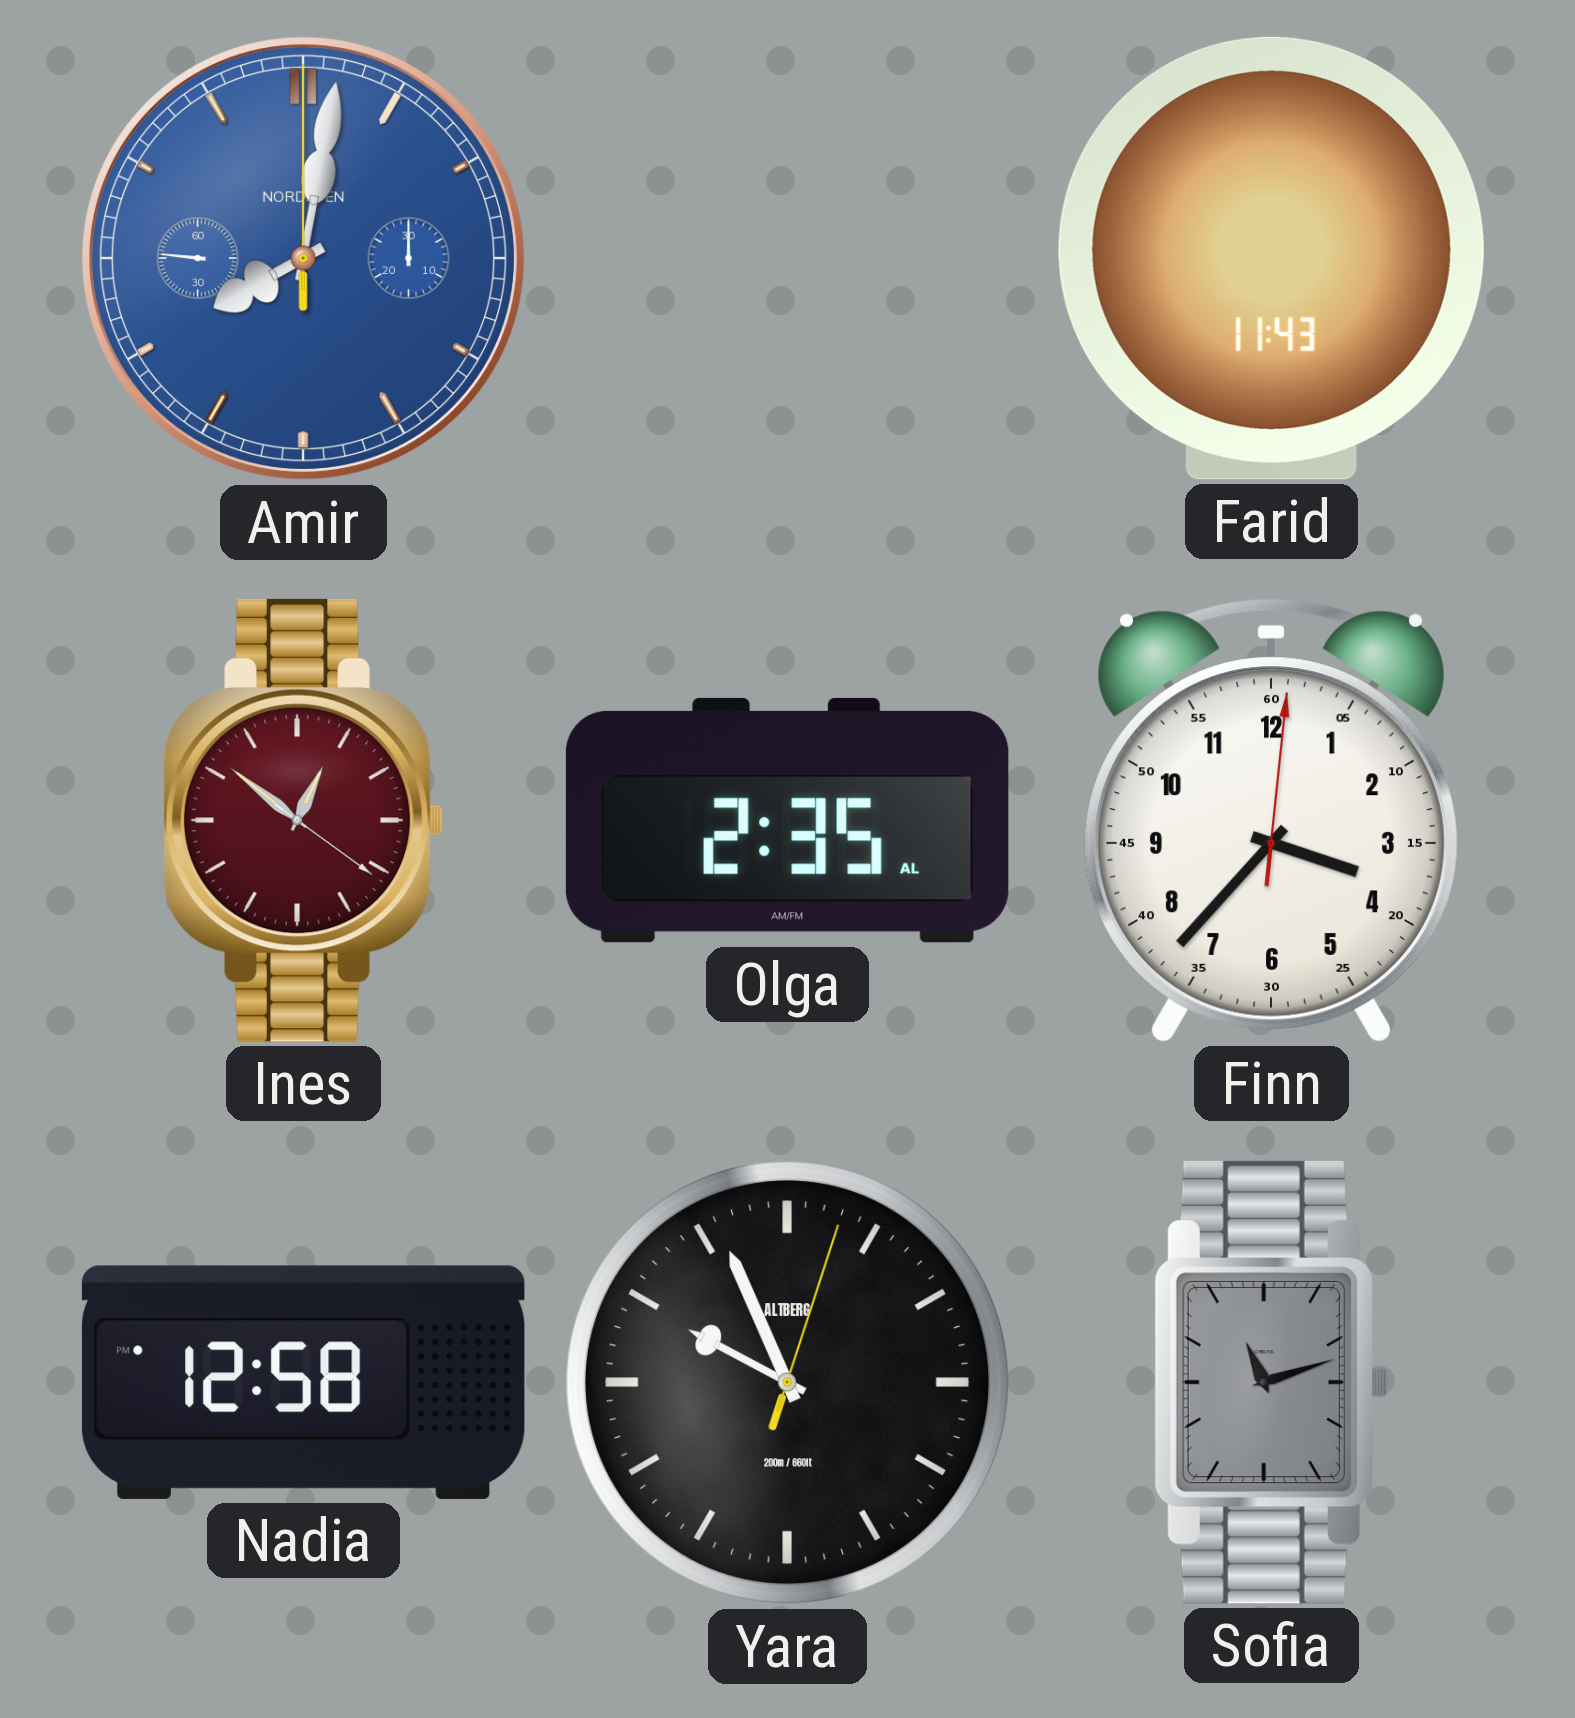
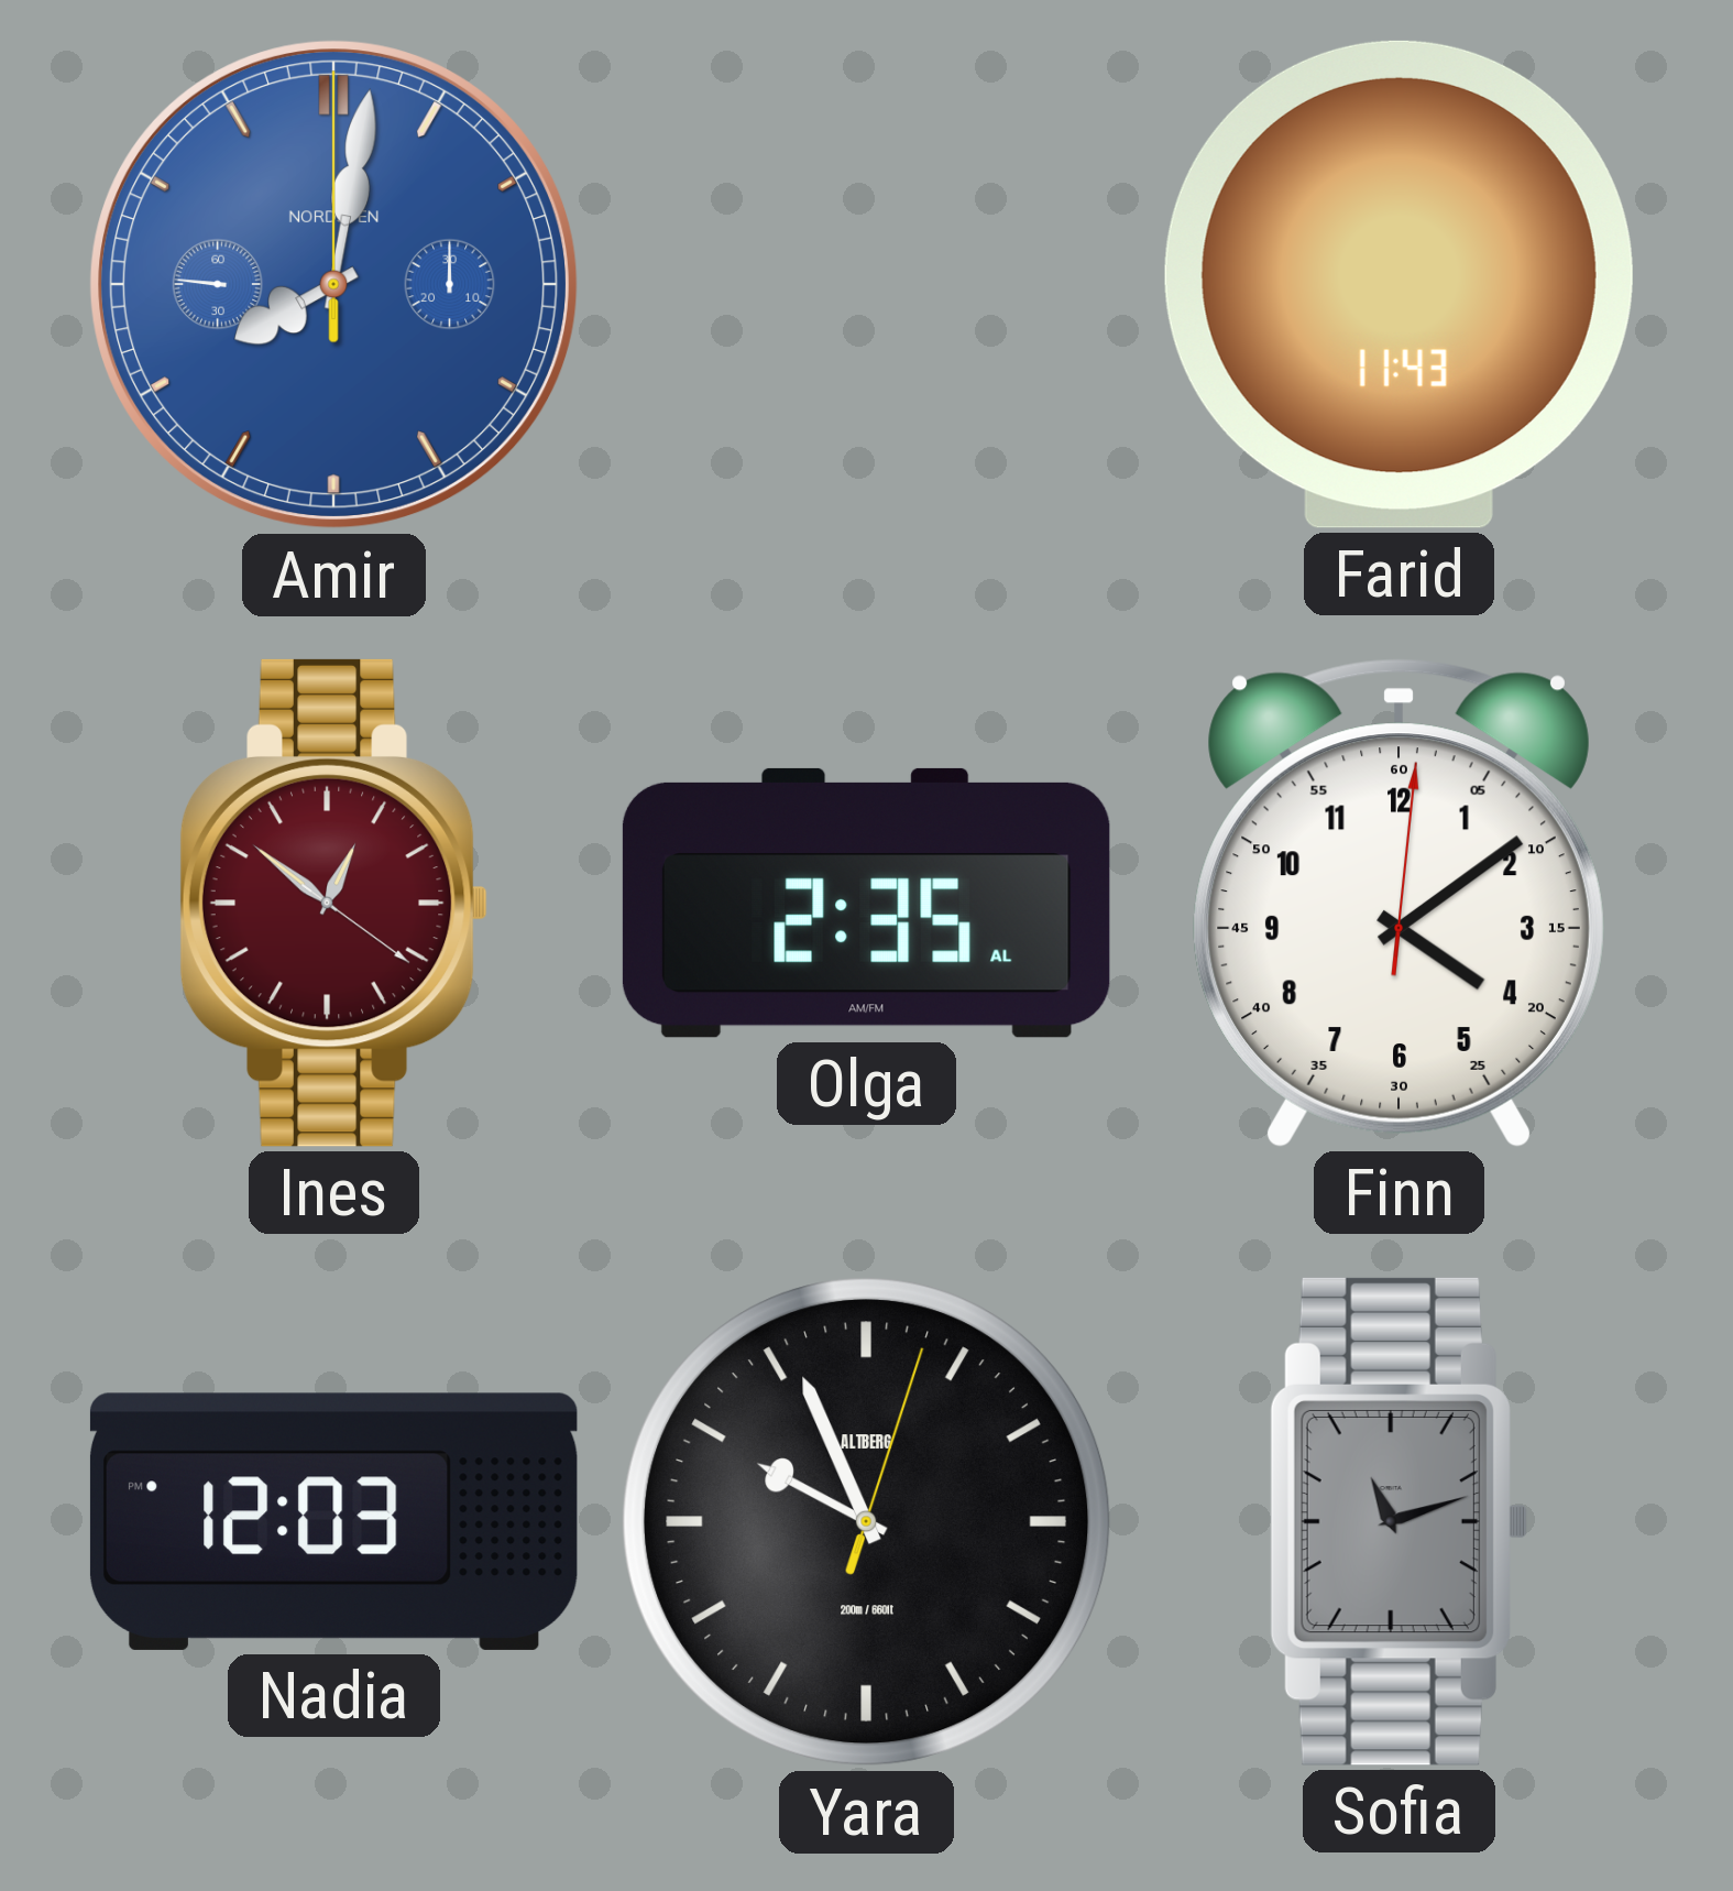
Finn: 3:37 -> 4:09
Nadia: 12:58 -> 12:03
